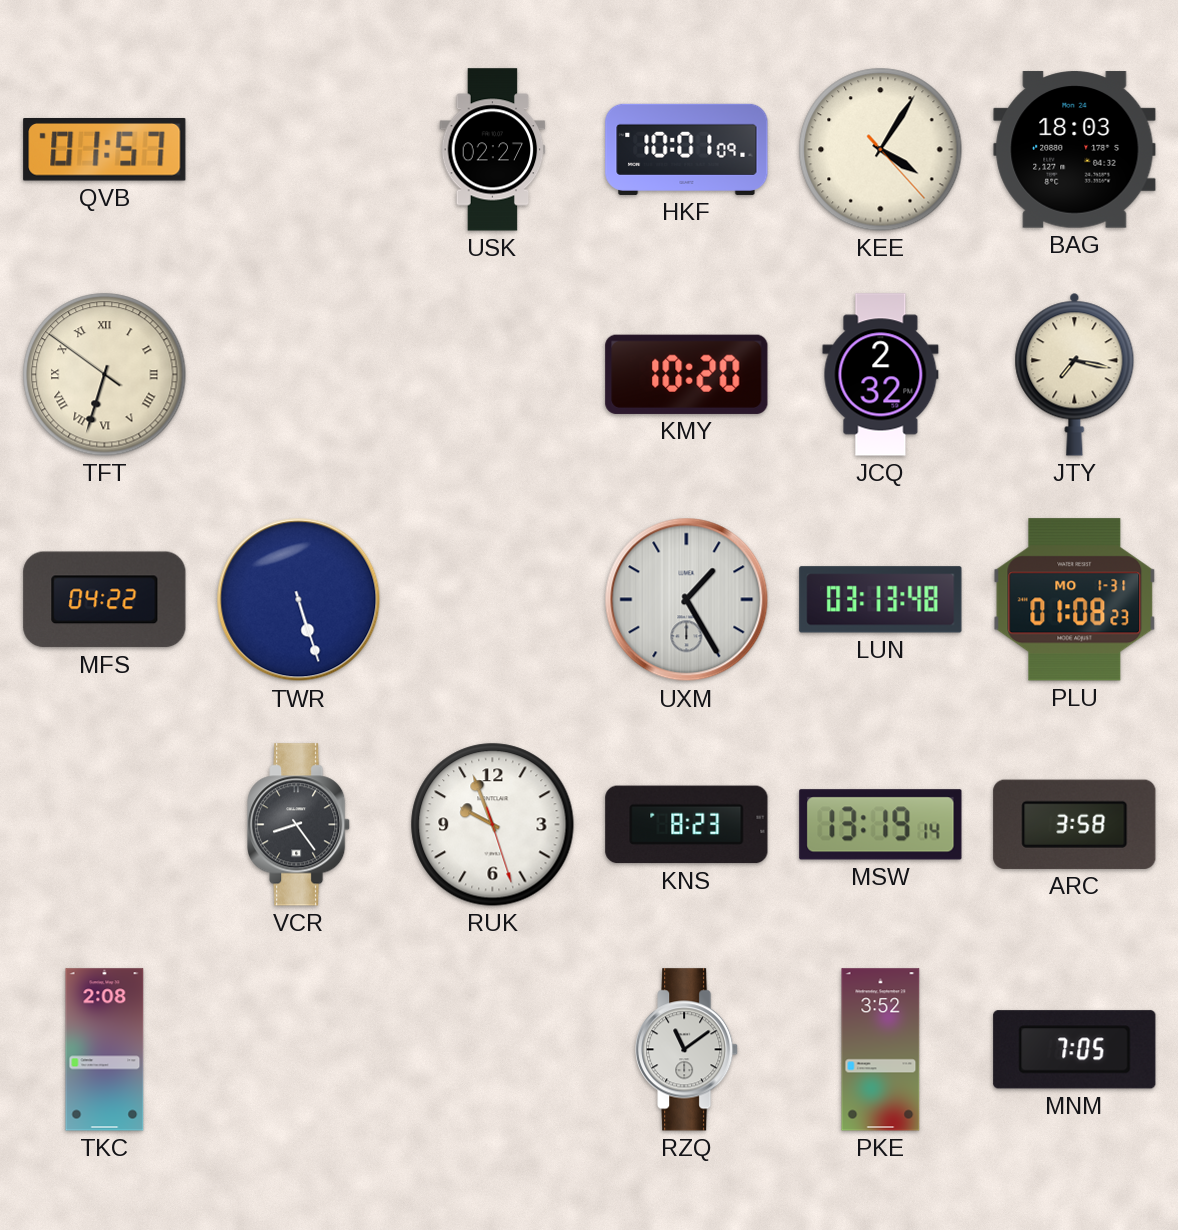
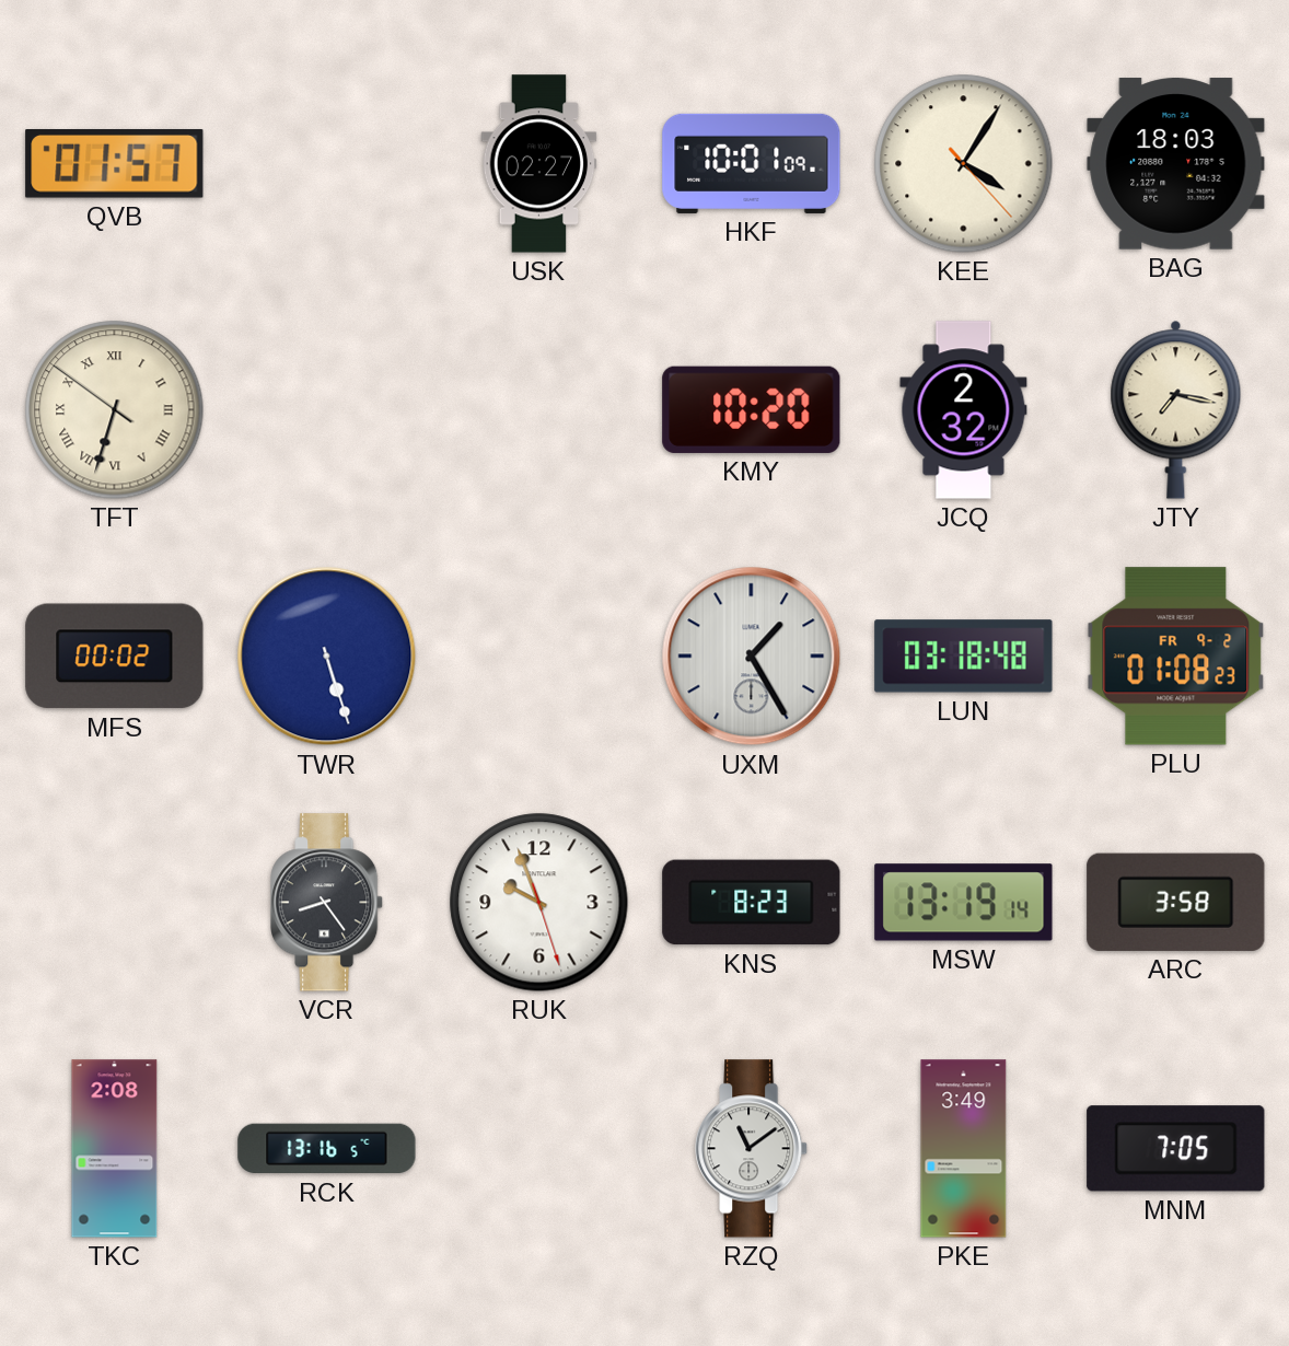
MFS: 04:22 -> 00:02
LUN: 03:13 -> 03:18
PLU date: MO 1-31 -> FR 9-2
RCK: none -> 13:16
PKE: 3:52 -> 3:49
